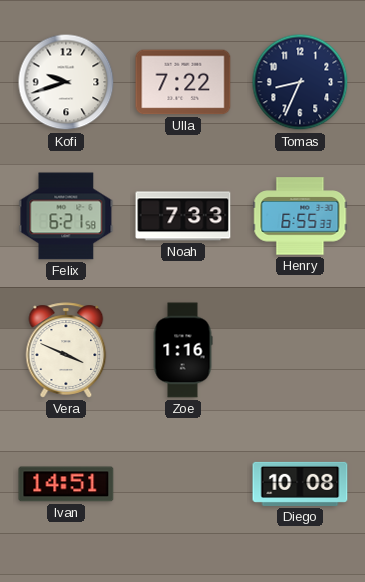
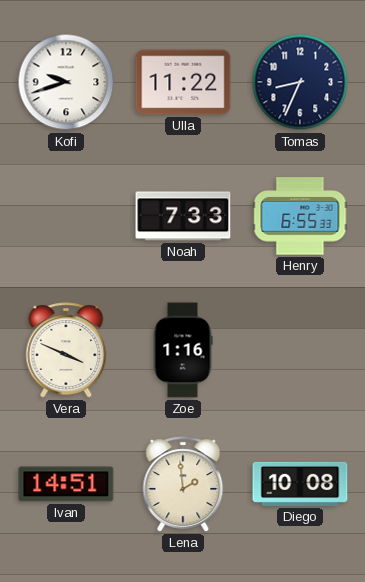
Ulla: 7:22 -> 11:22
Felix: 6:21 -> none
Lena: none -> 1:59
